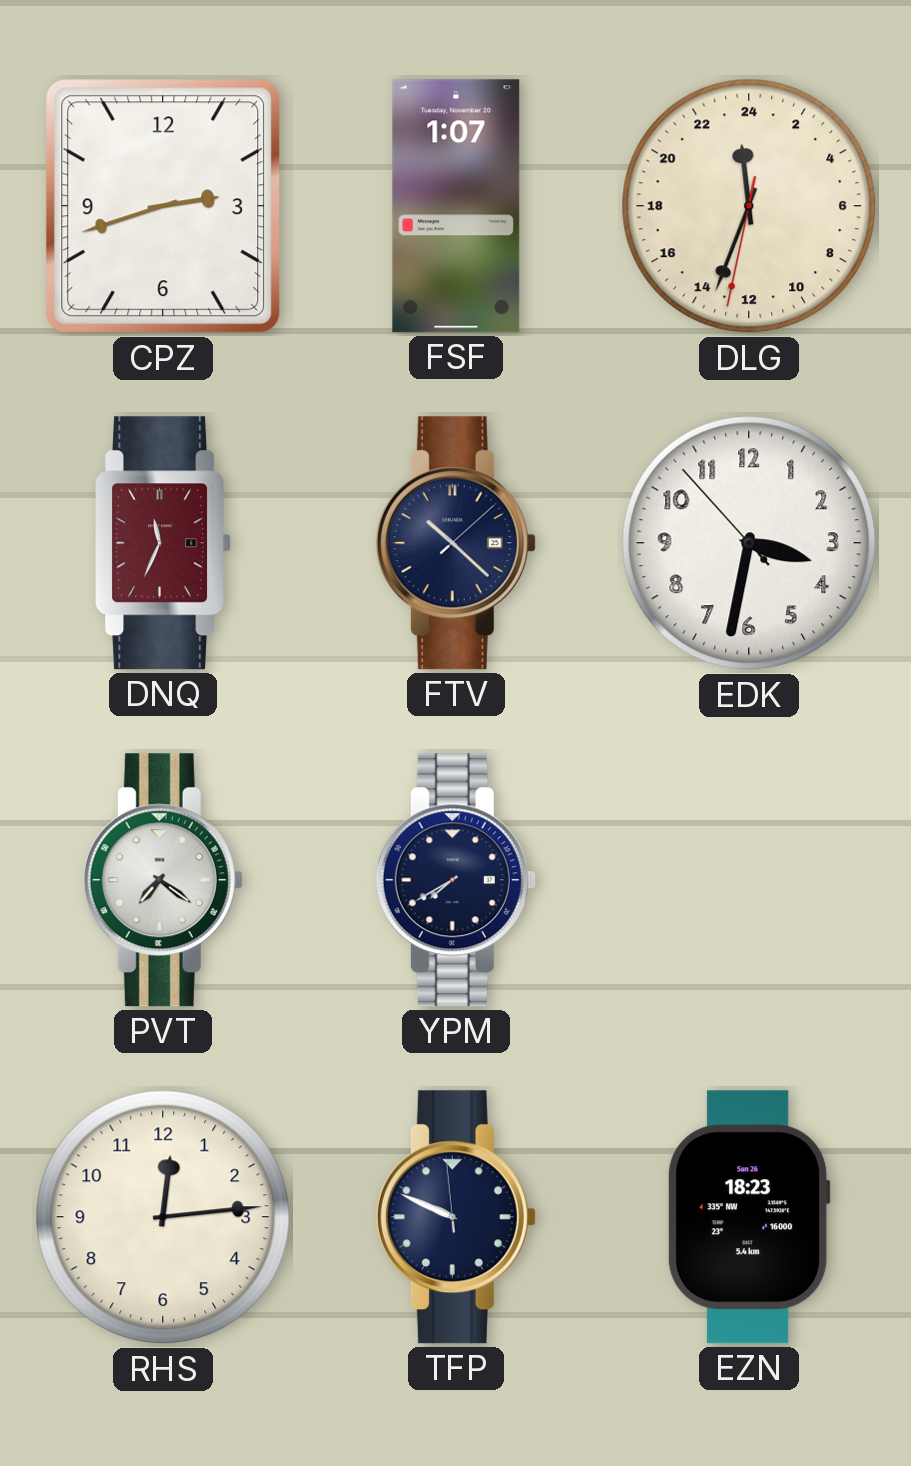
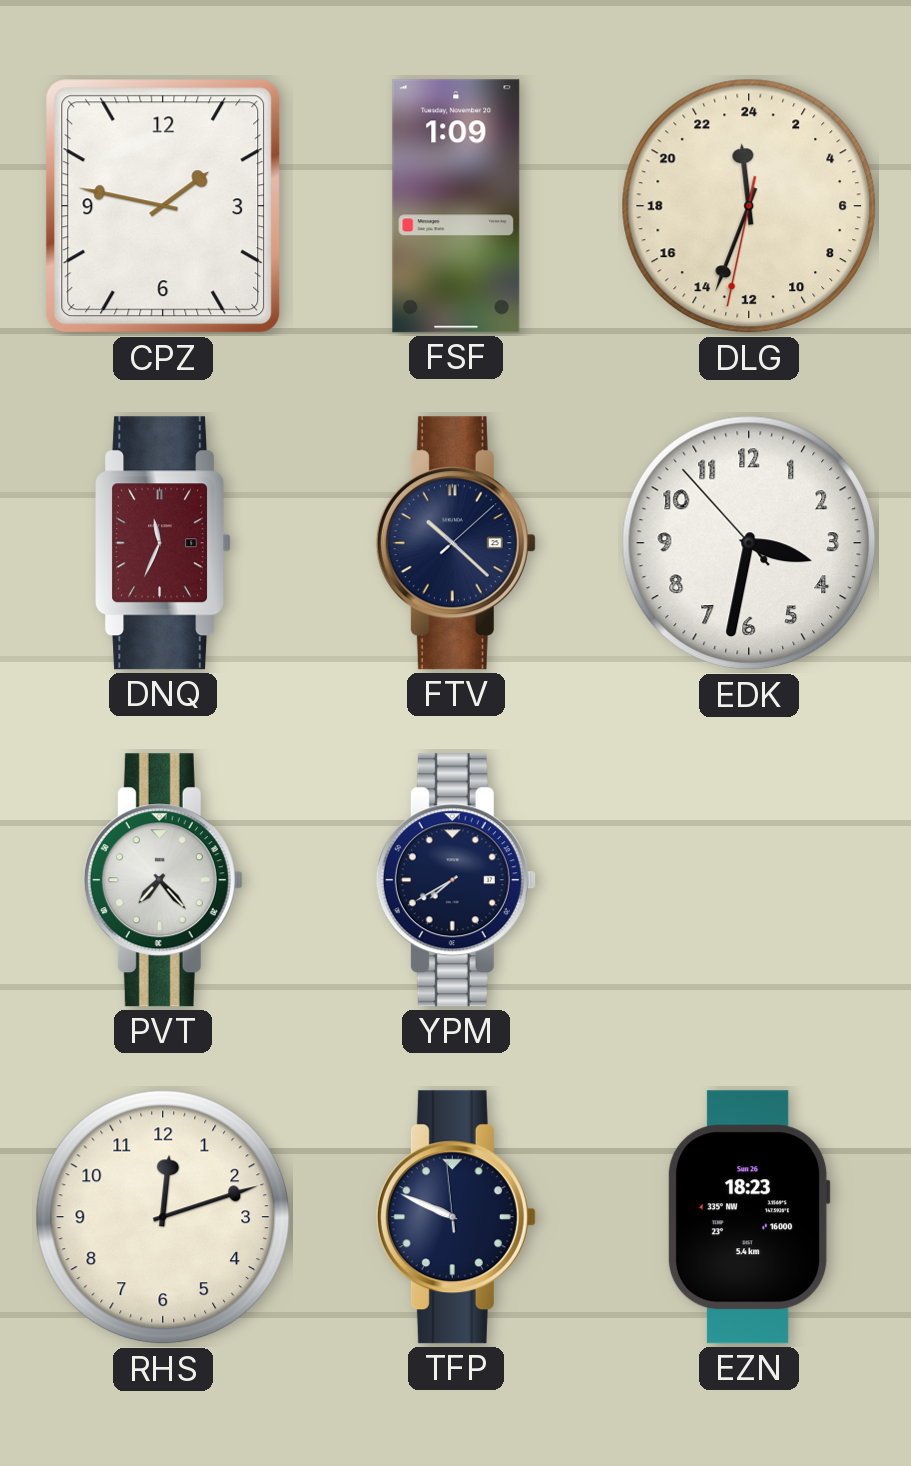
CPZ: 2:42 -> 1:47
FSF: 1:07 -> 1:09
PVT: 7:21 -> 7:23
RHS: 12:14 -> 12:12
